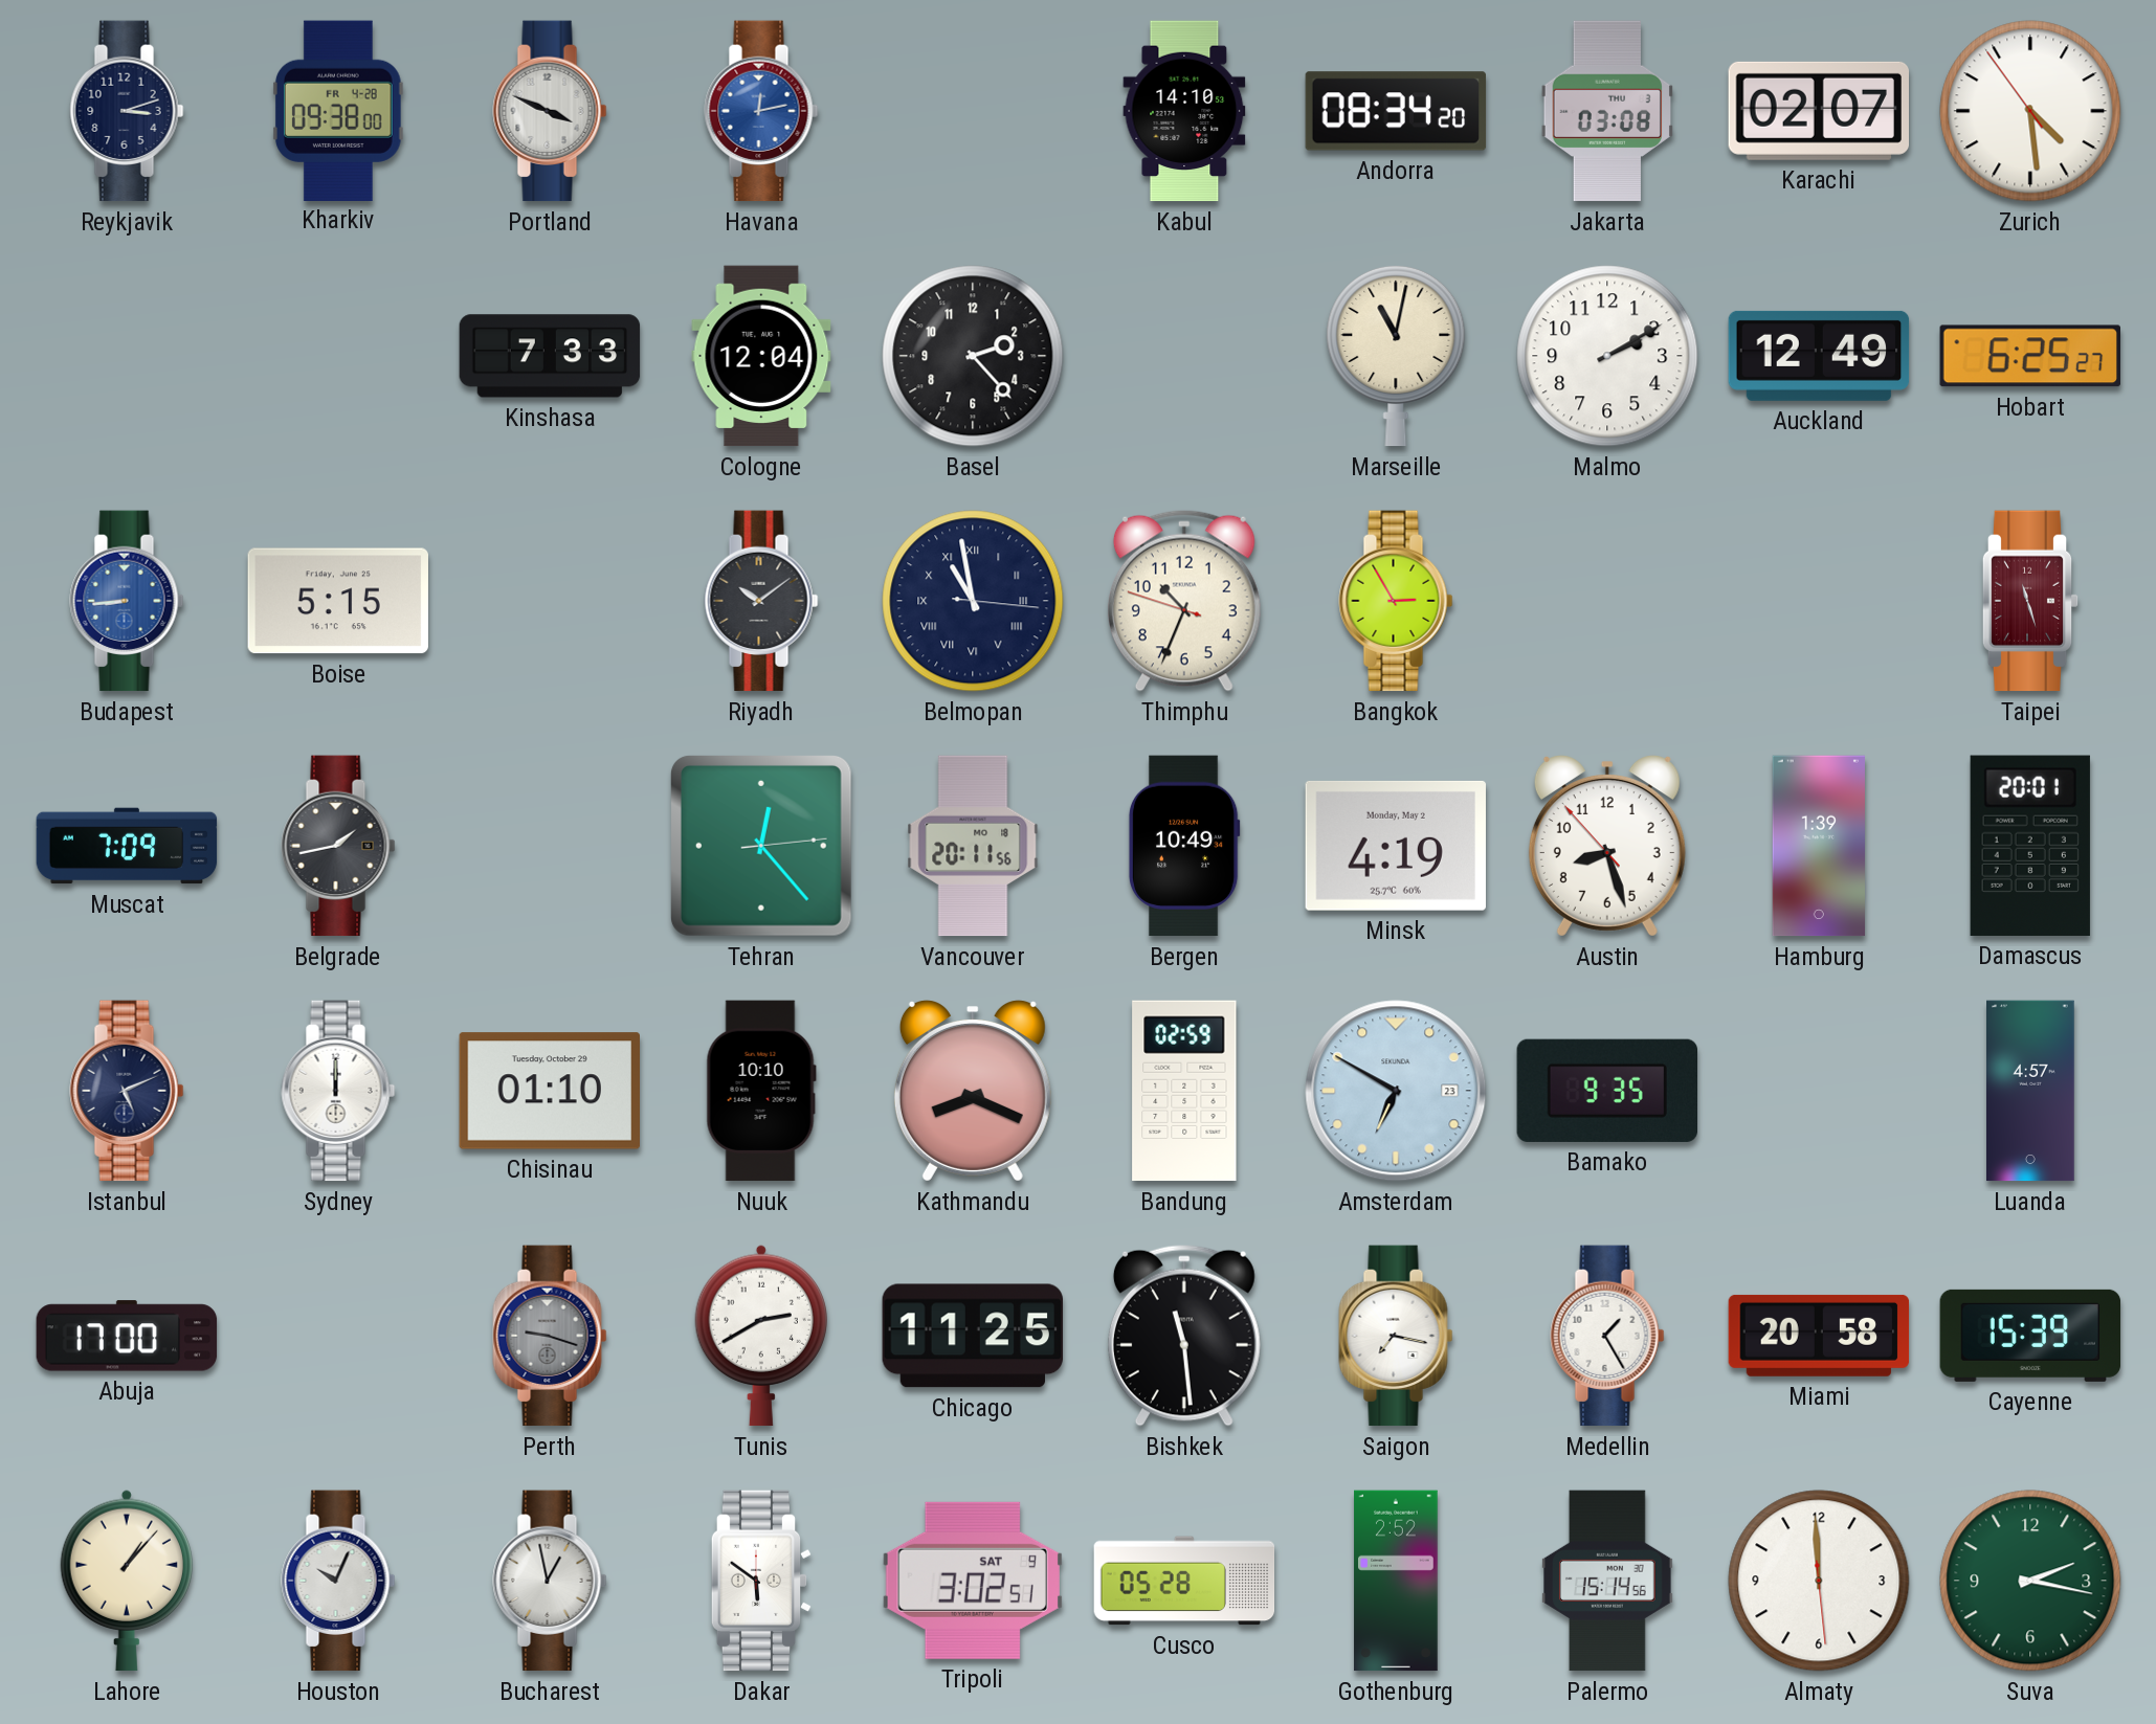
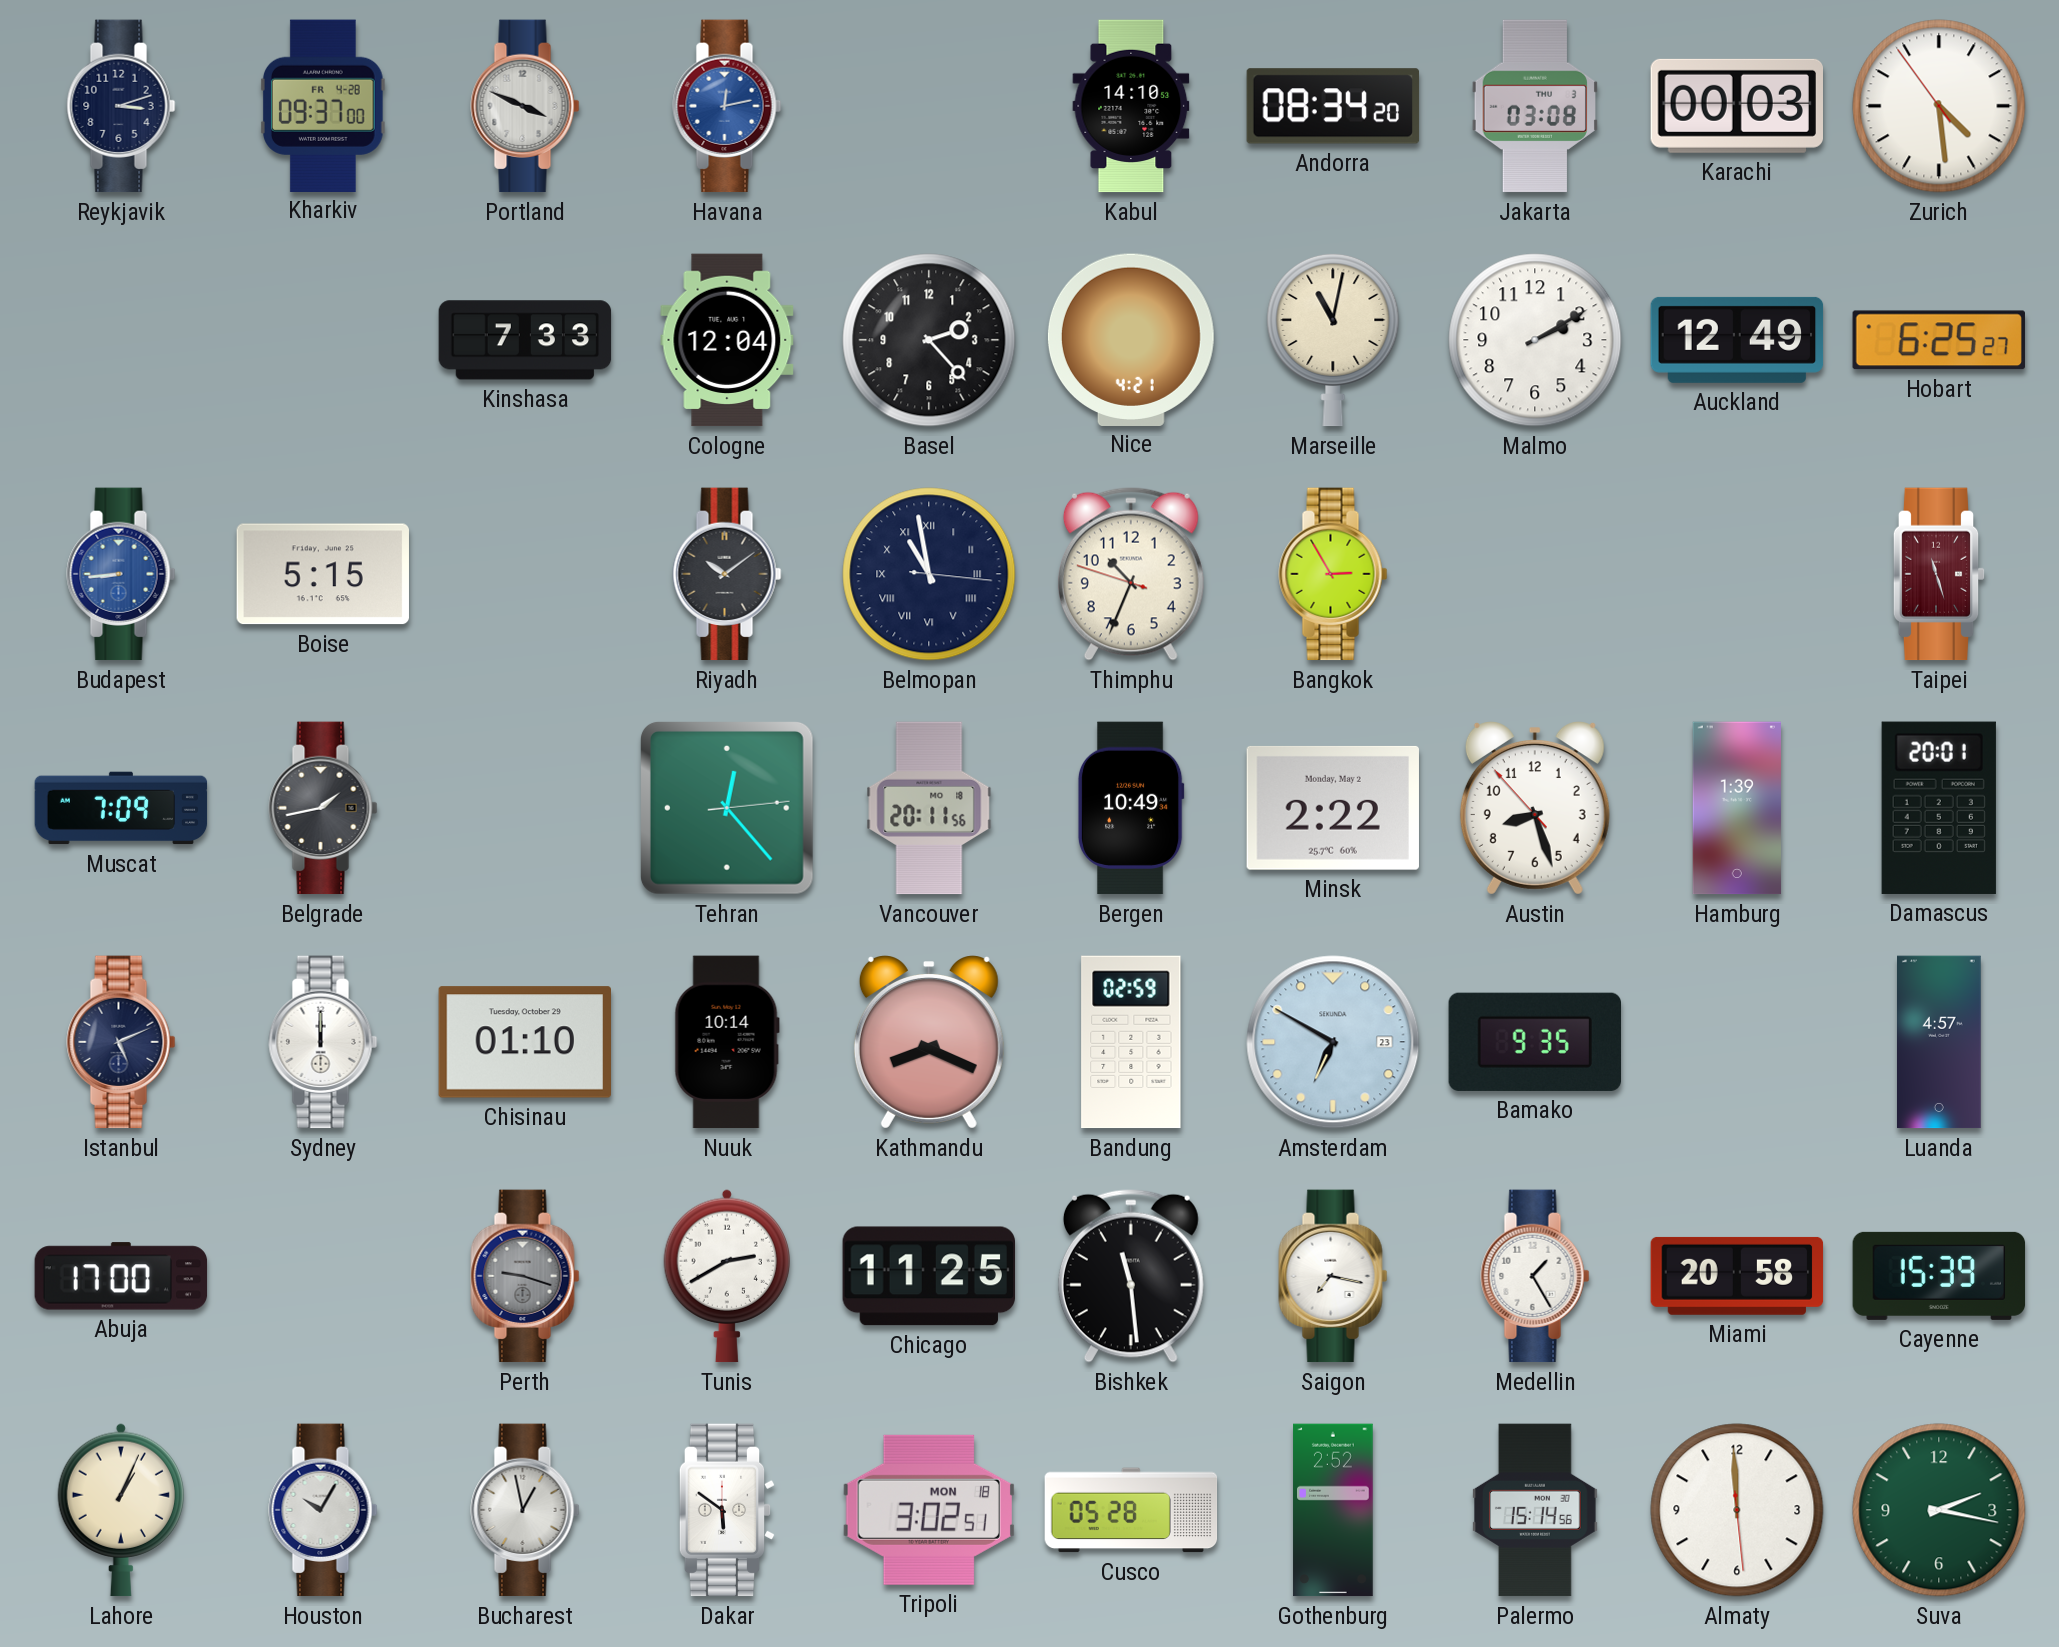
Kharkiv: 09:38 -> 09:37
Karachi: 02:07 -> 00:03
Nice: none -> 4:21
Minsk: 4:19 -> 2:22
Nuuk: 10:10 -> 10:14
Lahore: 1:07 -> 1:04
Houston: 10:04 -> 10:05
Tripoli date: SAT 9 -> MON 18
